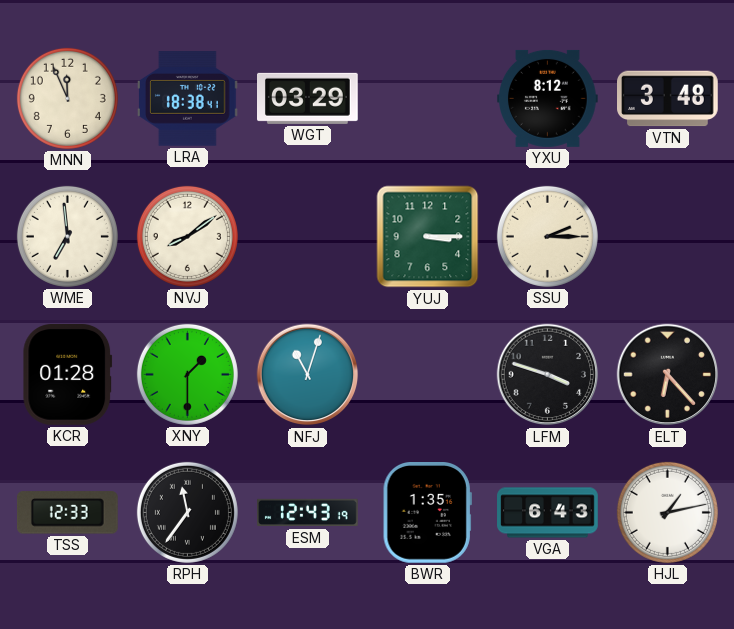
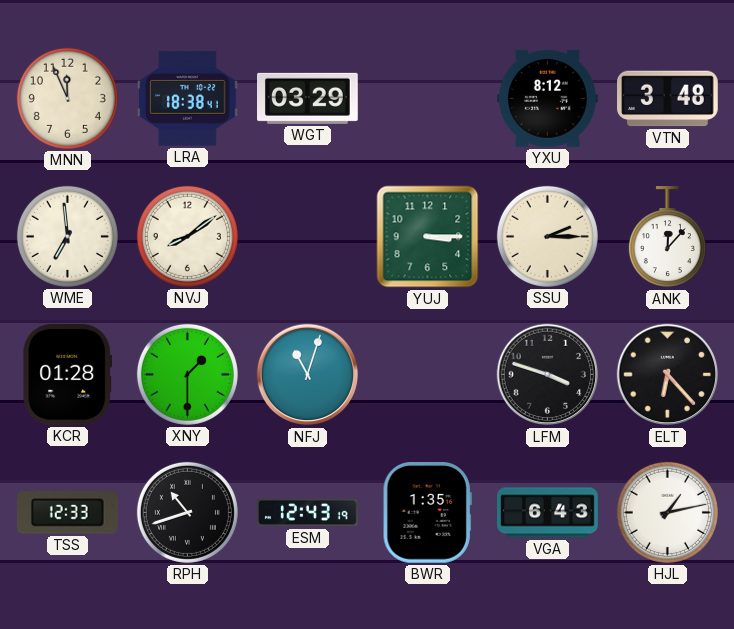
ANK: none -> 12:07
RPH: 11:36 -> 10:42
